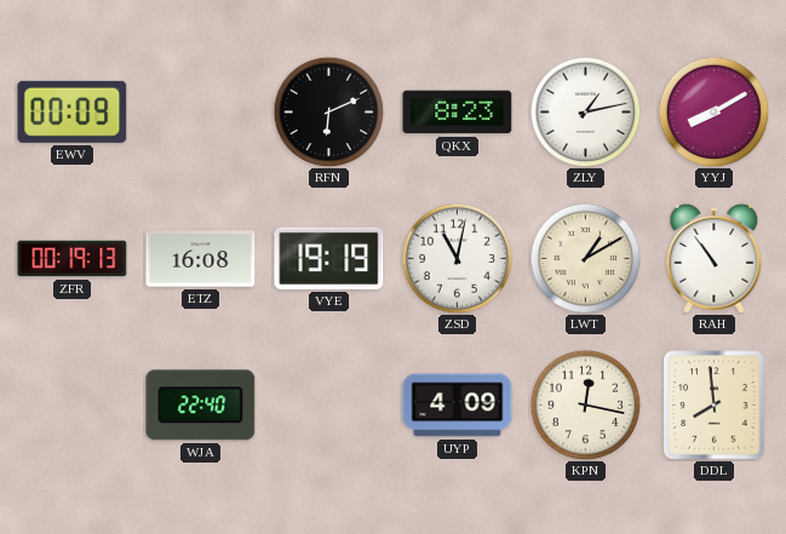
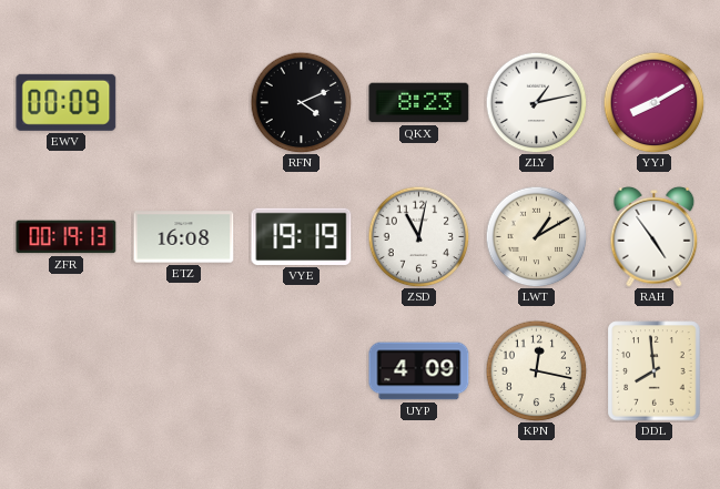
RFN: 6:11 -> 4:11
RAH: 10:54 -> 4:54
WJA: 22:40 -> none
